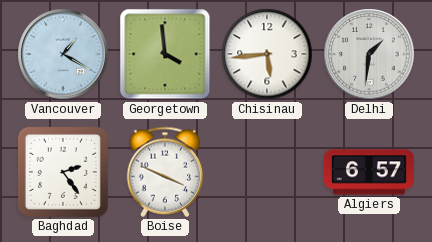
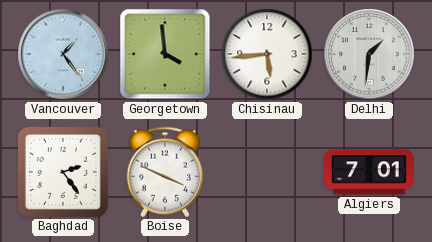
Vancouver: 1:20 -> 1:24
Algiers: 6:57 -> 7:01
